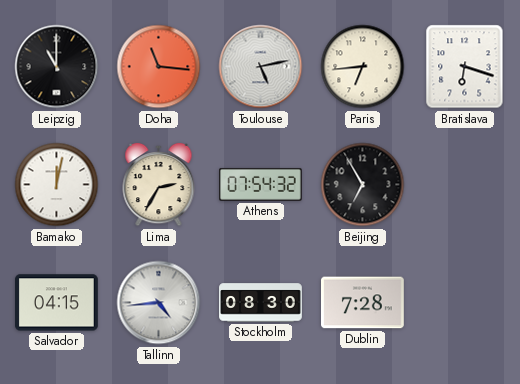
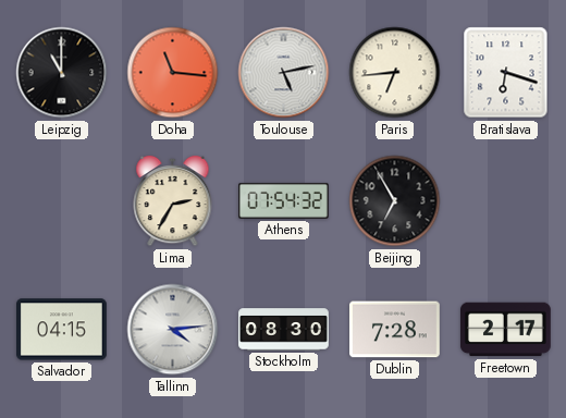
Bamako: 12:02 -> none
Tallinn: 4:44 -> 4:14
Freetown: none -> 2:17
